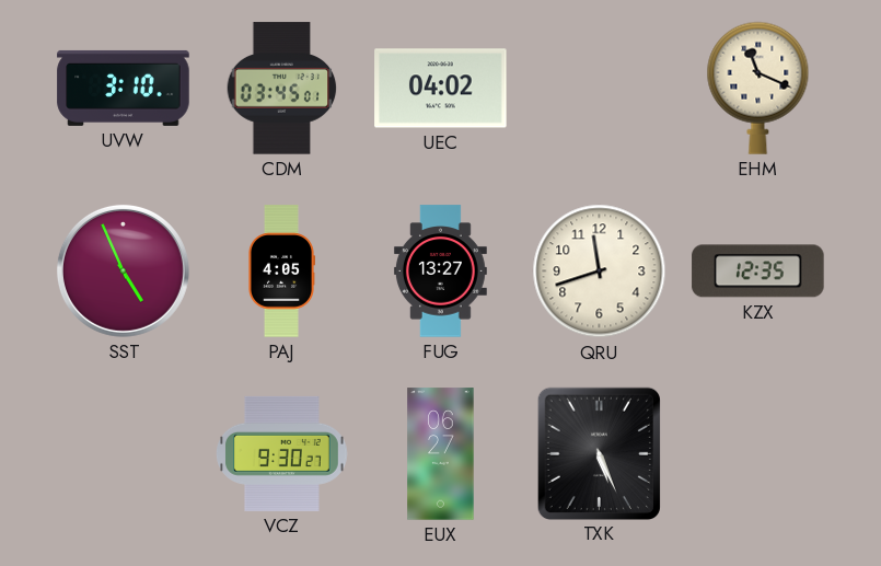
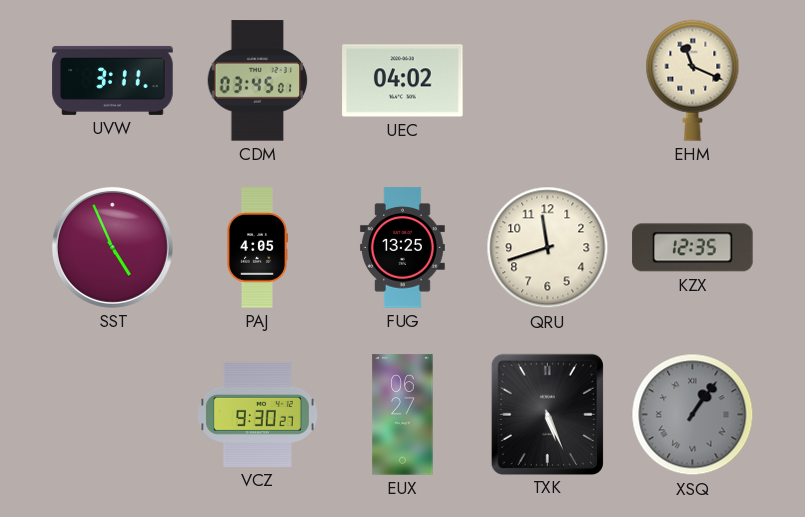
UVW: 3:10 -> 3:11
FUG: 13:27 -> 13:25
XSQ: none -> 1:06
